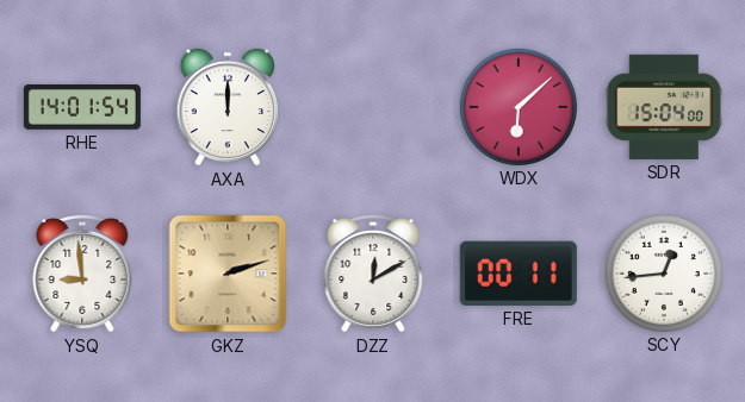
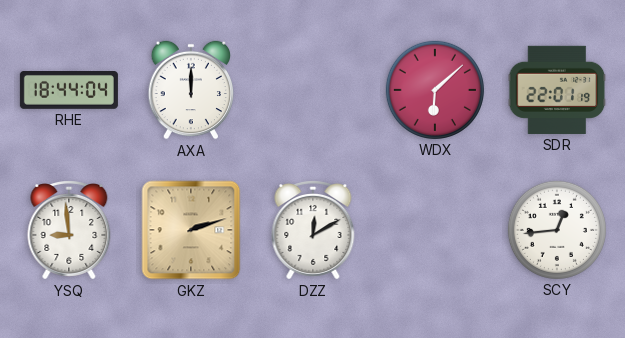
RHE: 14:01 -> 18:44
SDR: 15:04 -> 22:01
FRE: 00:11 -> none
